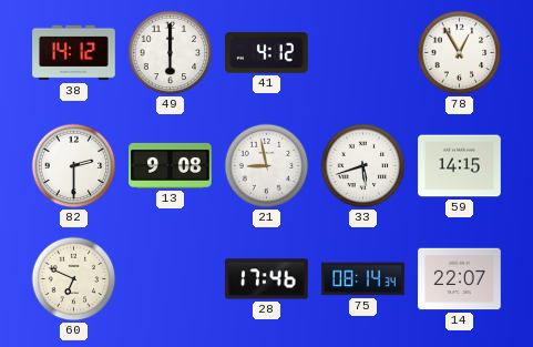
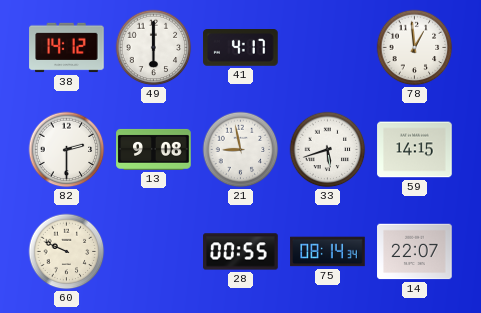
41: 4:12 -> 4:17
78: 12:55 -> 12:59
60: 6:49 -> 9:49
28: 17:46 -> 00:55
